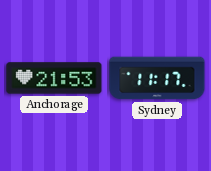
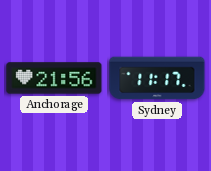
Anchorage: 21:53 -> 21:56
